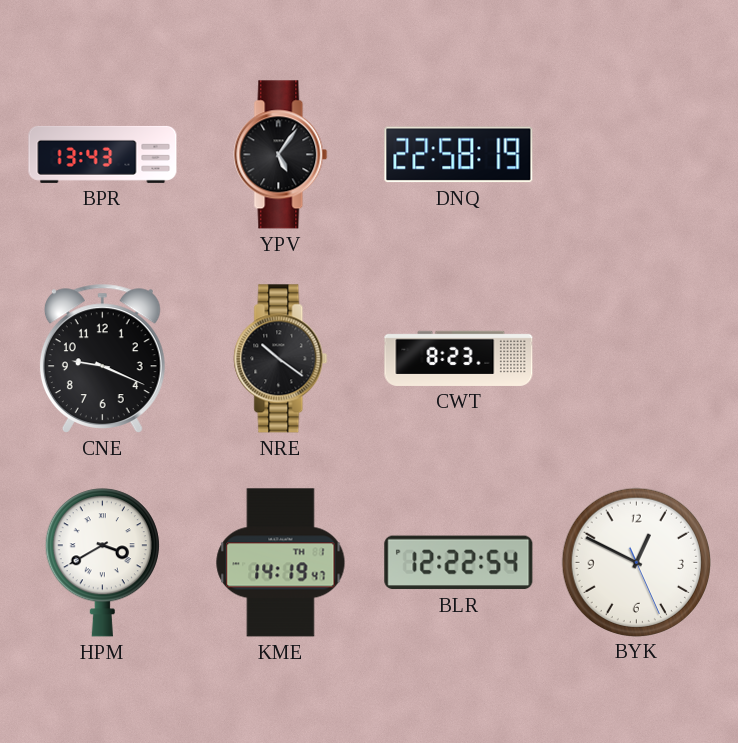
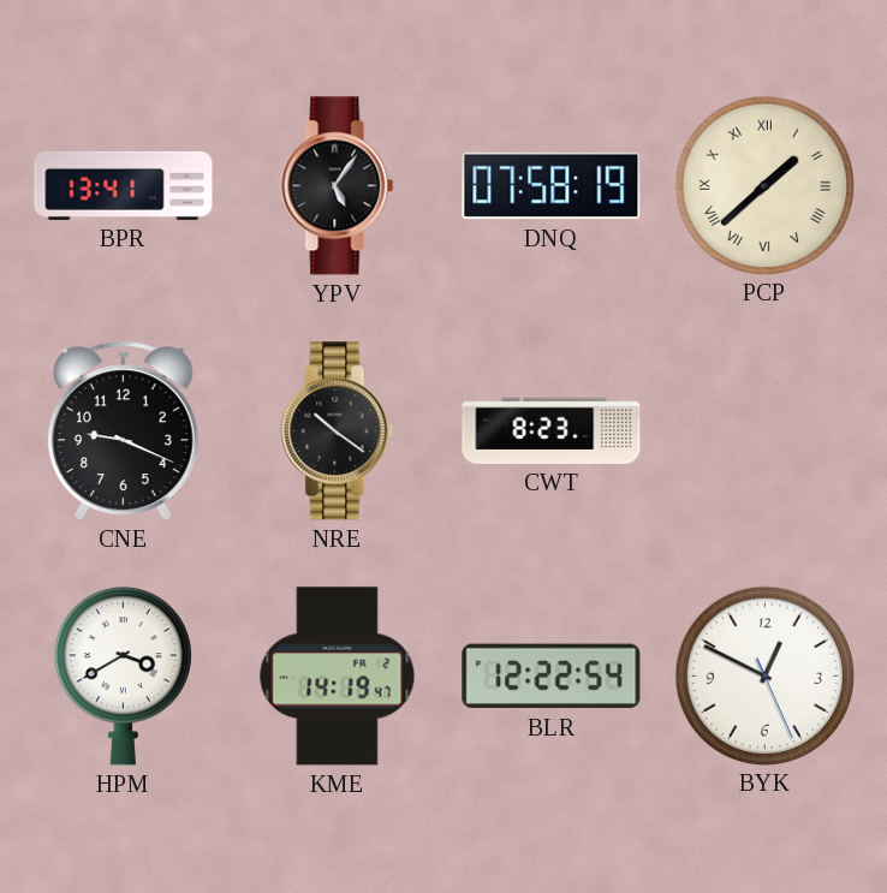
BPR: 13:43 -> 13:41
DNQ: 22:58 -> 07:58
PCP: none -> 1:38
KME date: TH 1 -> FR 2
